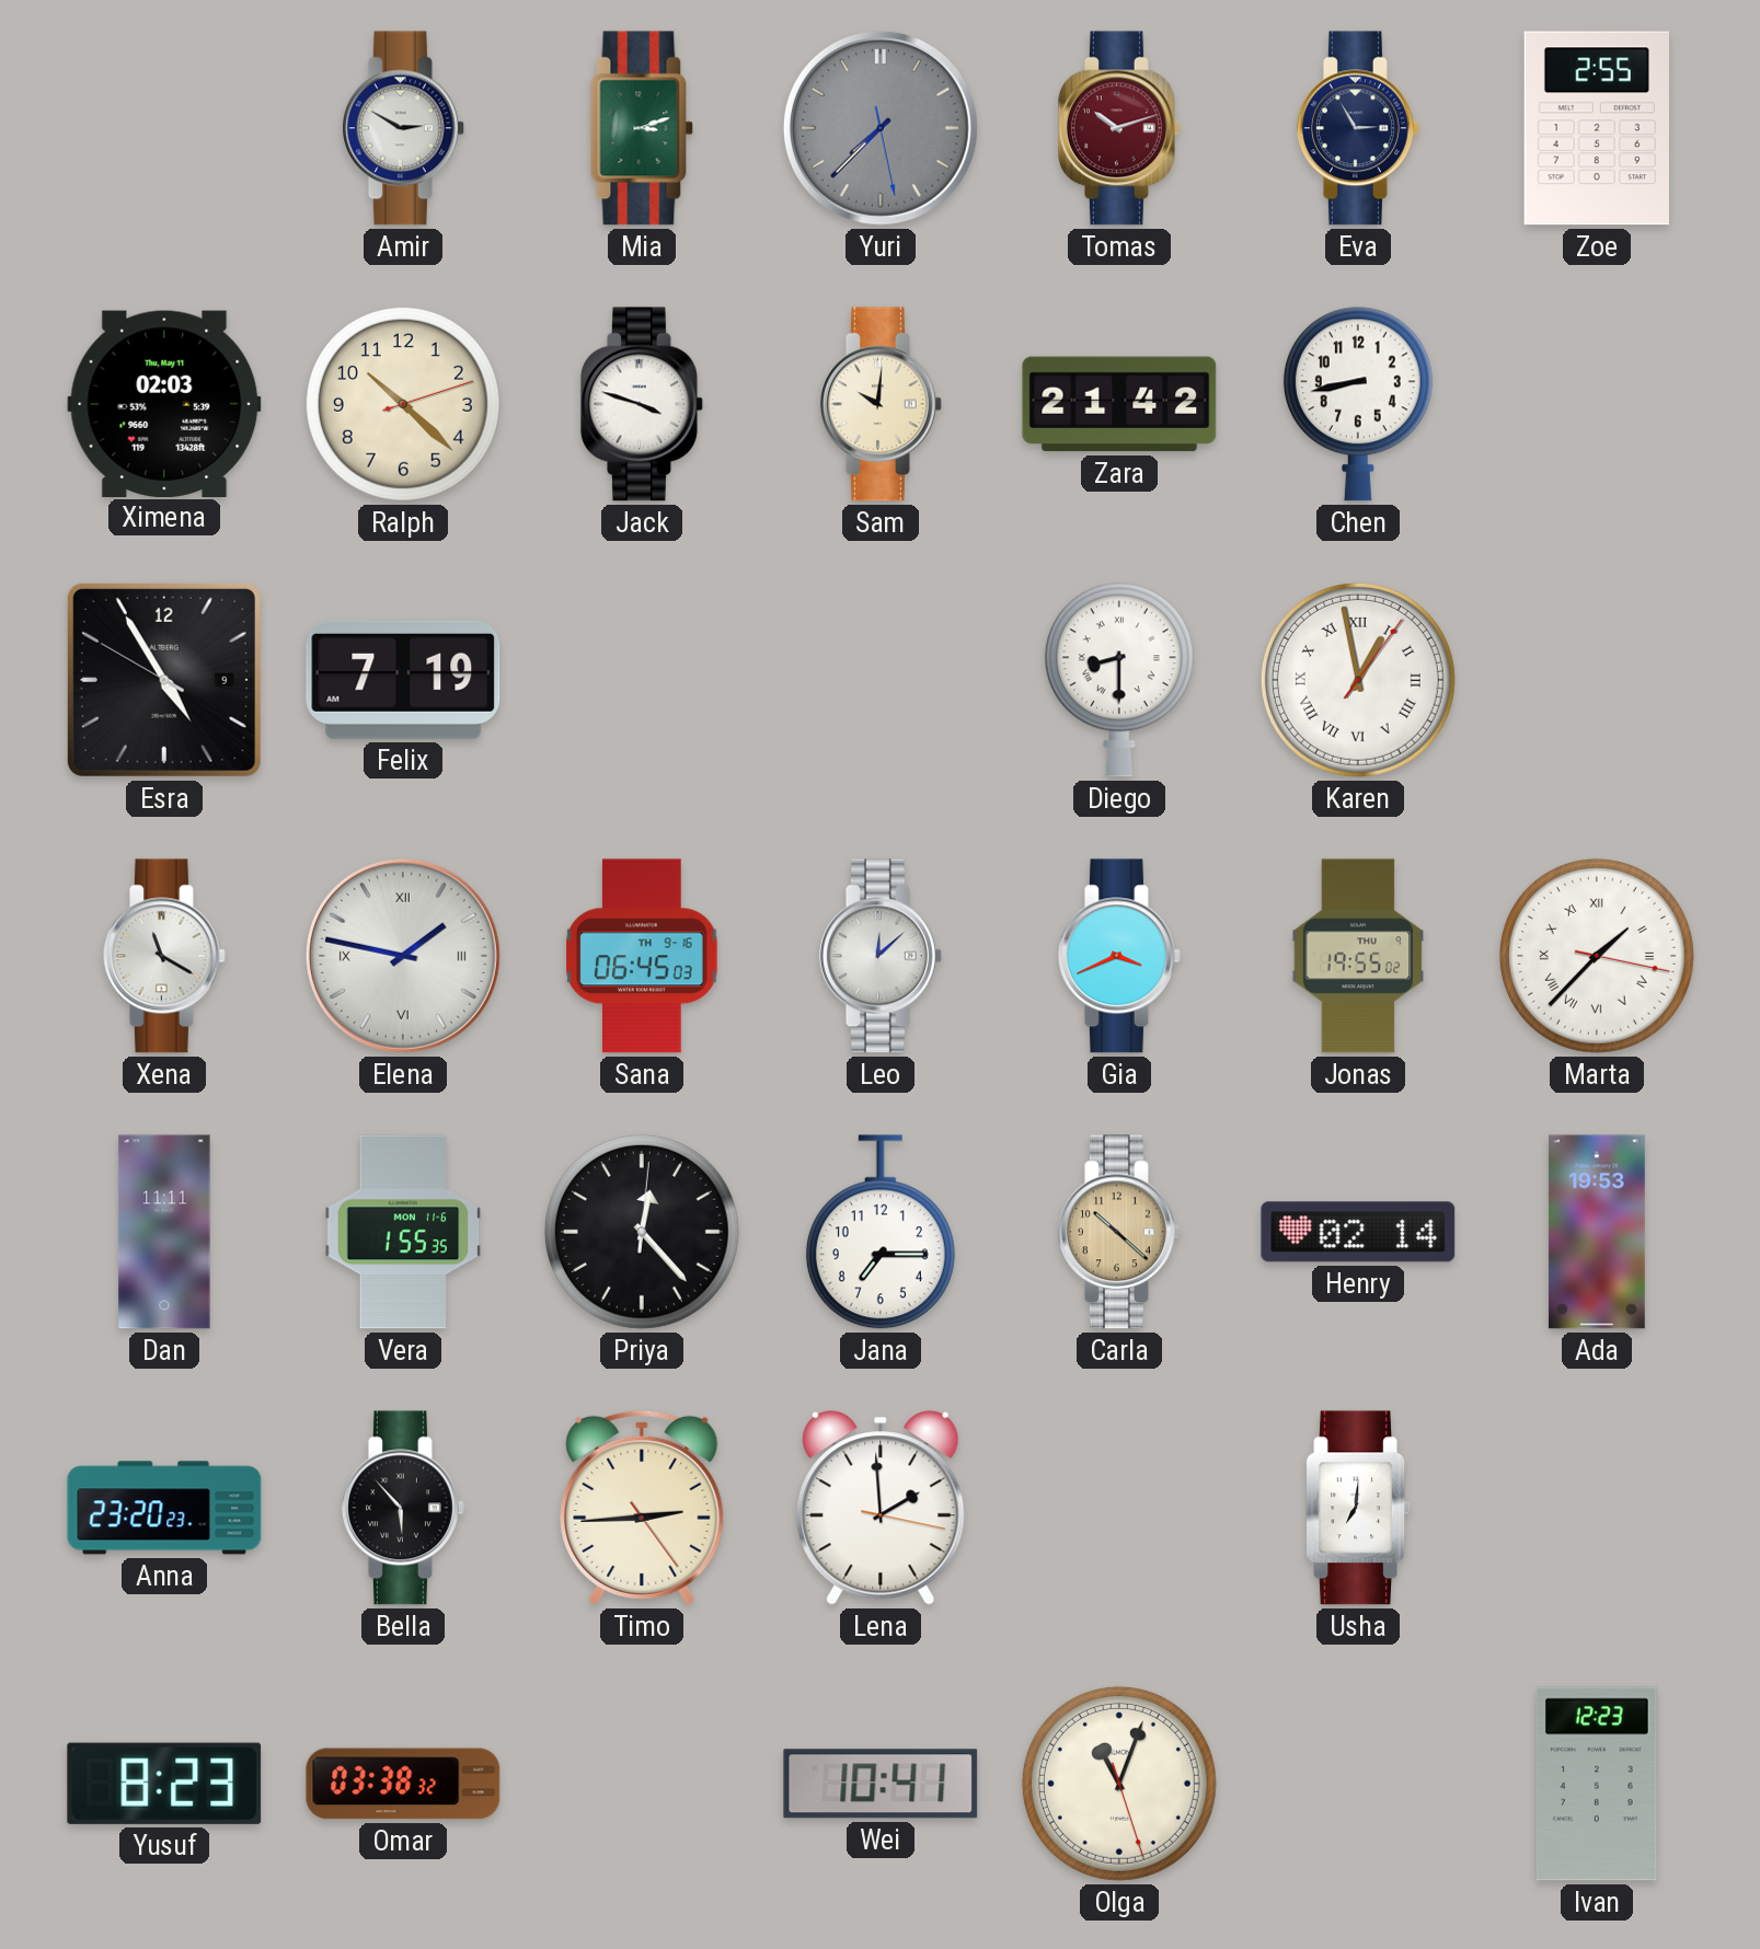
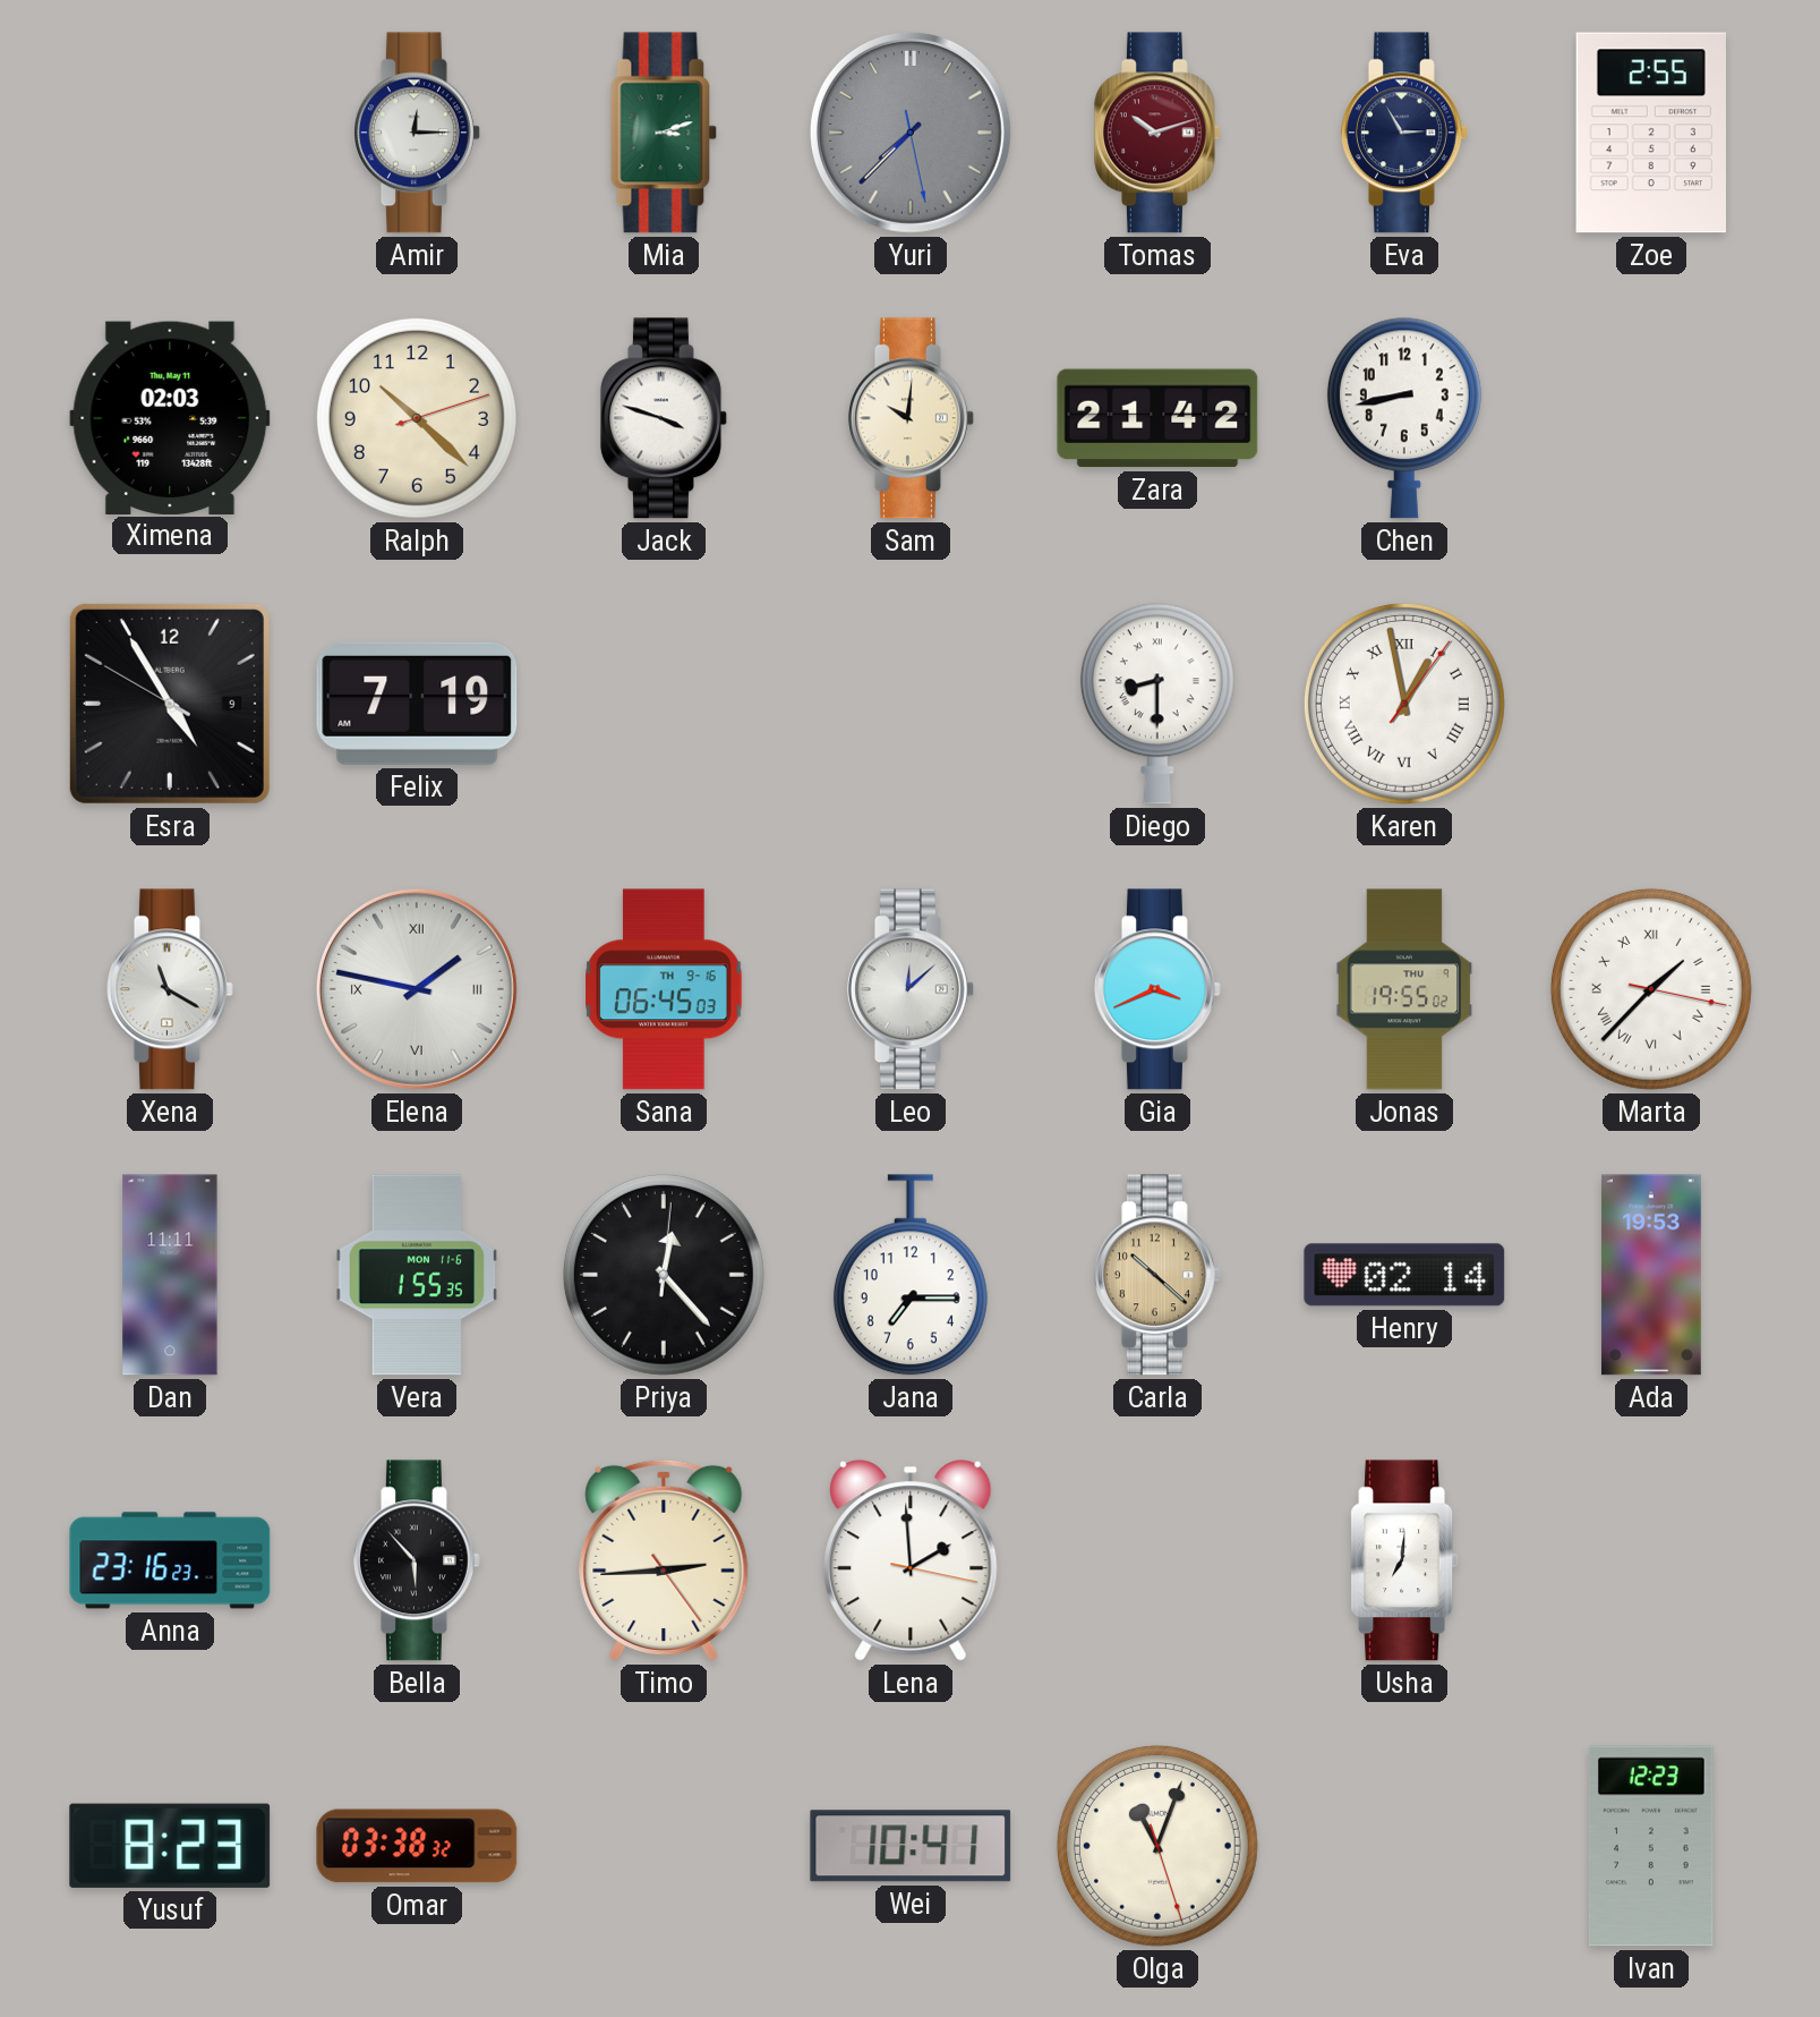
Amir: 2:50 -> 12:15
Anna: 23:20 -> 23:16
